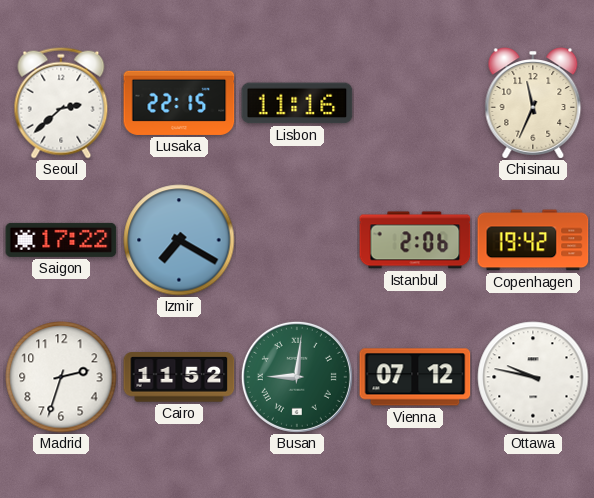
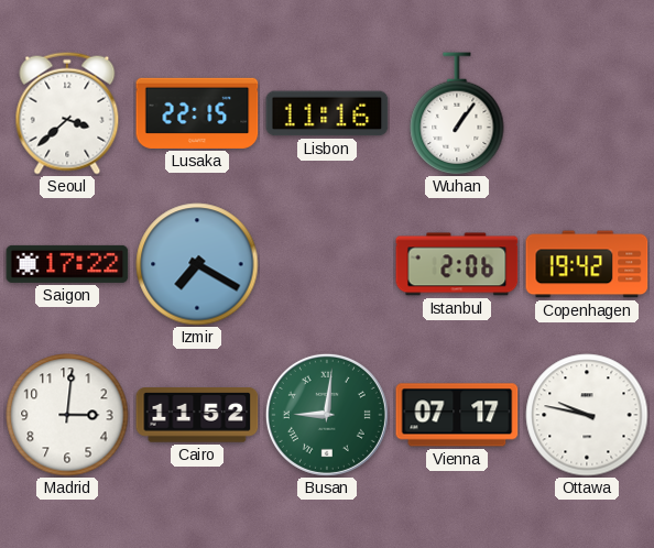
Seoul: 2:38 -> 3:38
Wuhan: none -> 1:06
Chisinau: 11:34 -> none
Madrid: 2:33 -> 3:01
Vienna: 07:12 -> 07:17
